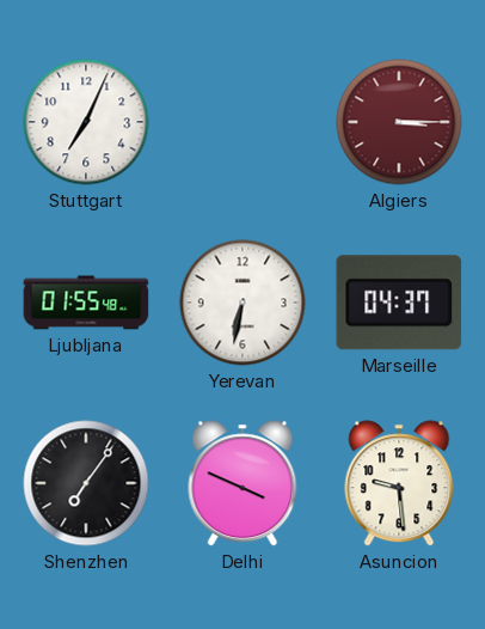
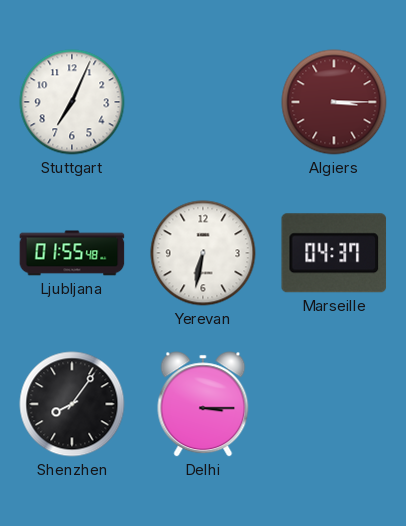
Shenzhen: 7:06 -> 8:06
Delhi: 3:49 -> 3:15
Asuncion: 9:29 -> none
